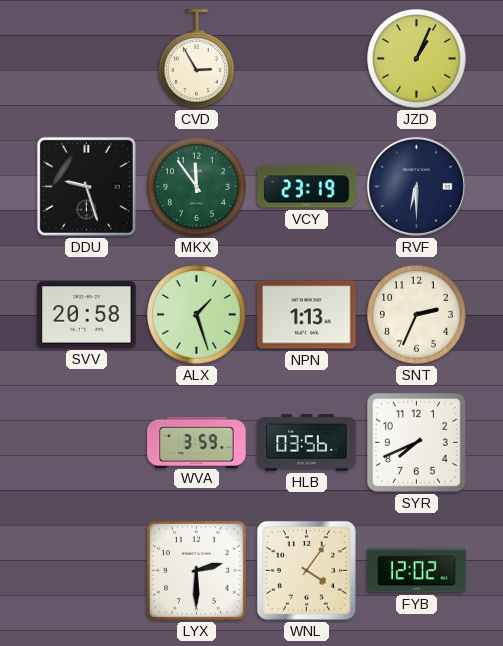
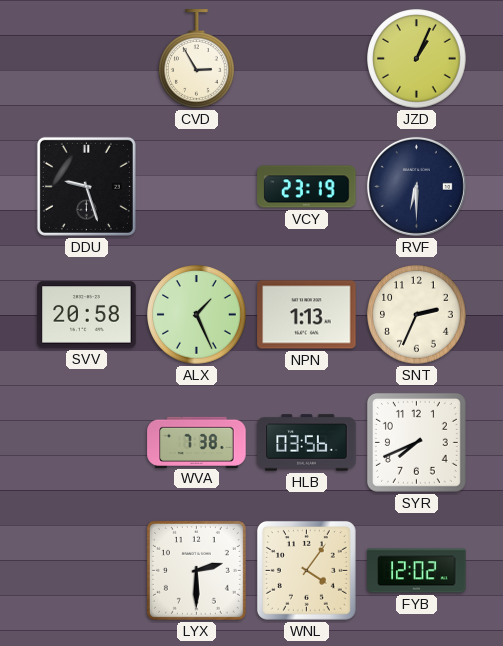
MKX: 11:54 -> none
ALX: 1:27 -> 1:26
WVA: 3:59 -> 7:38
